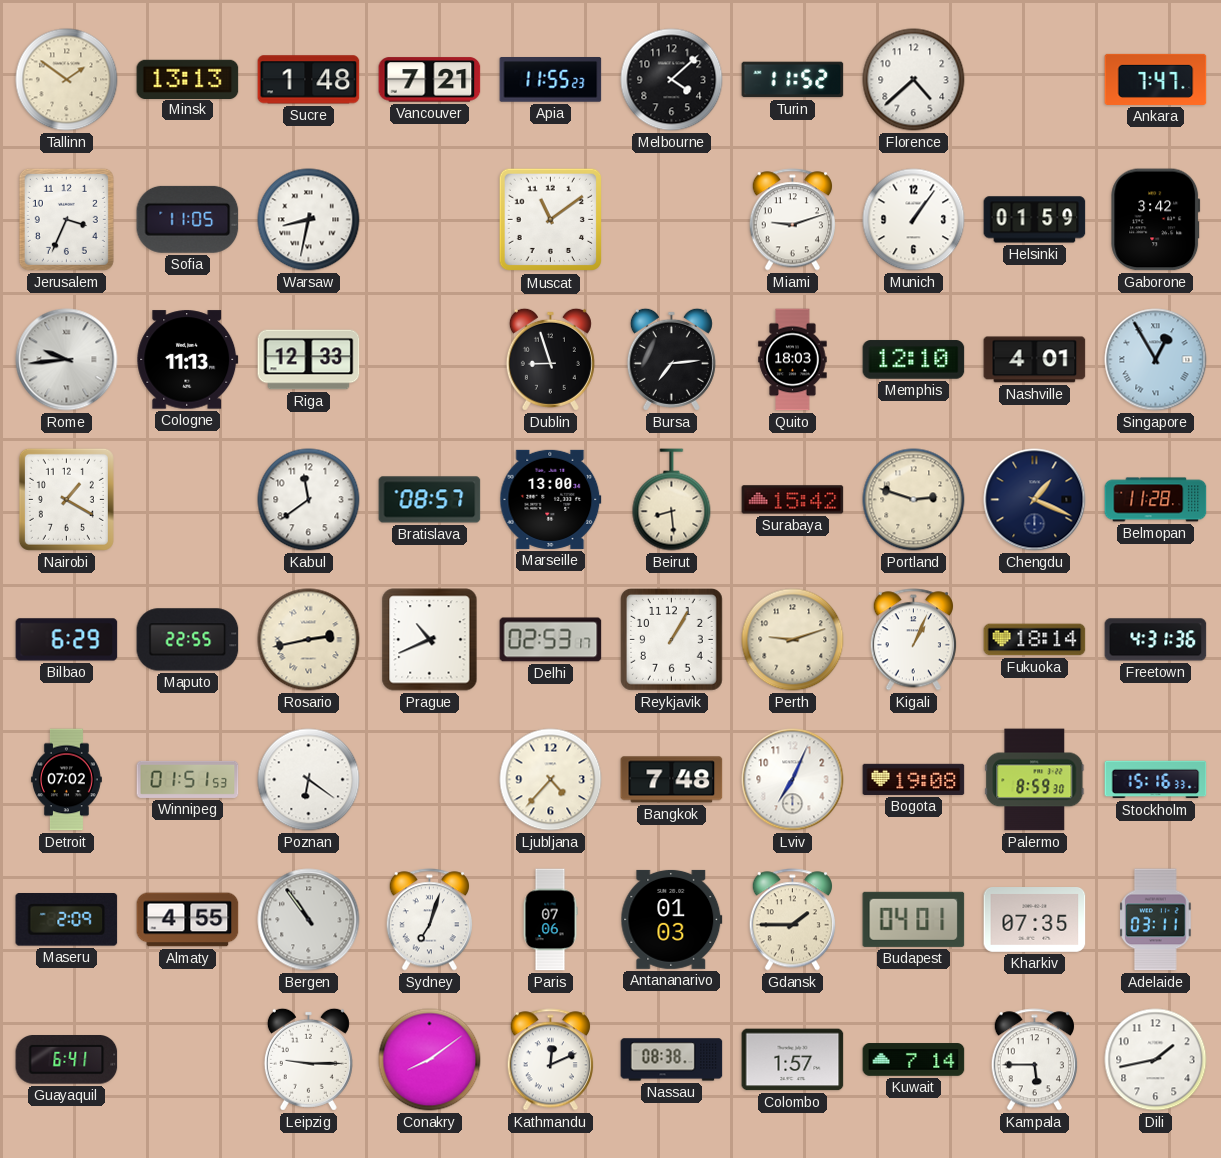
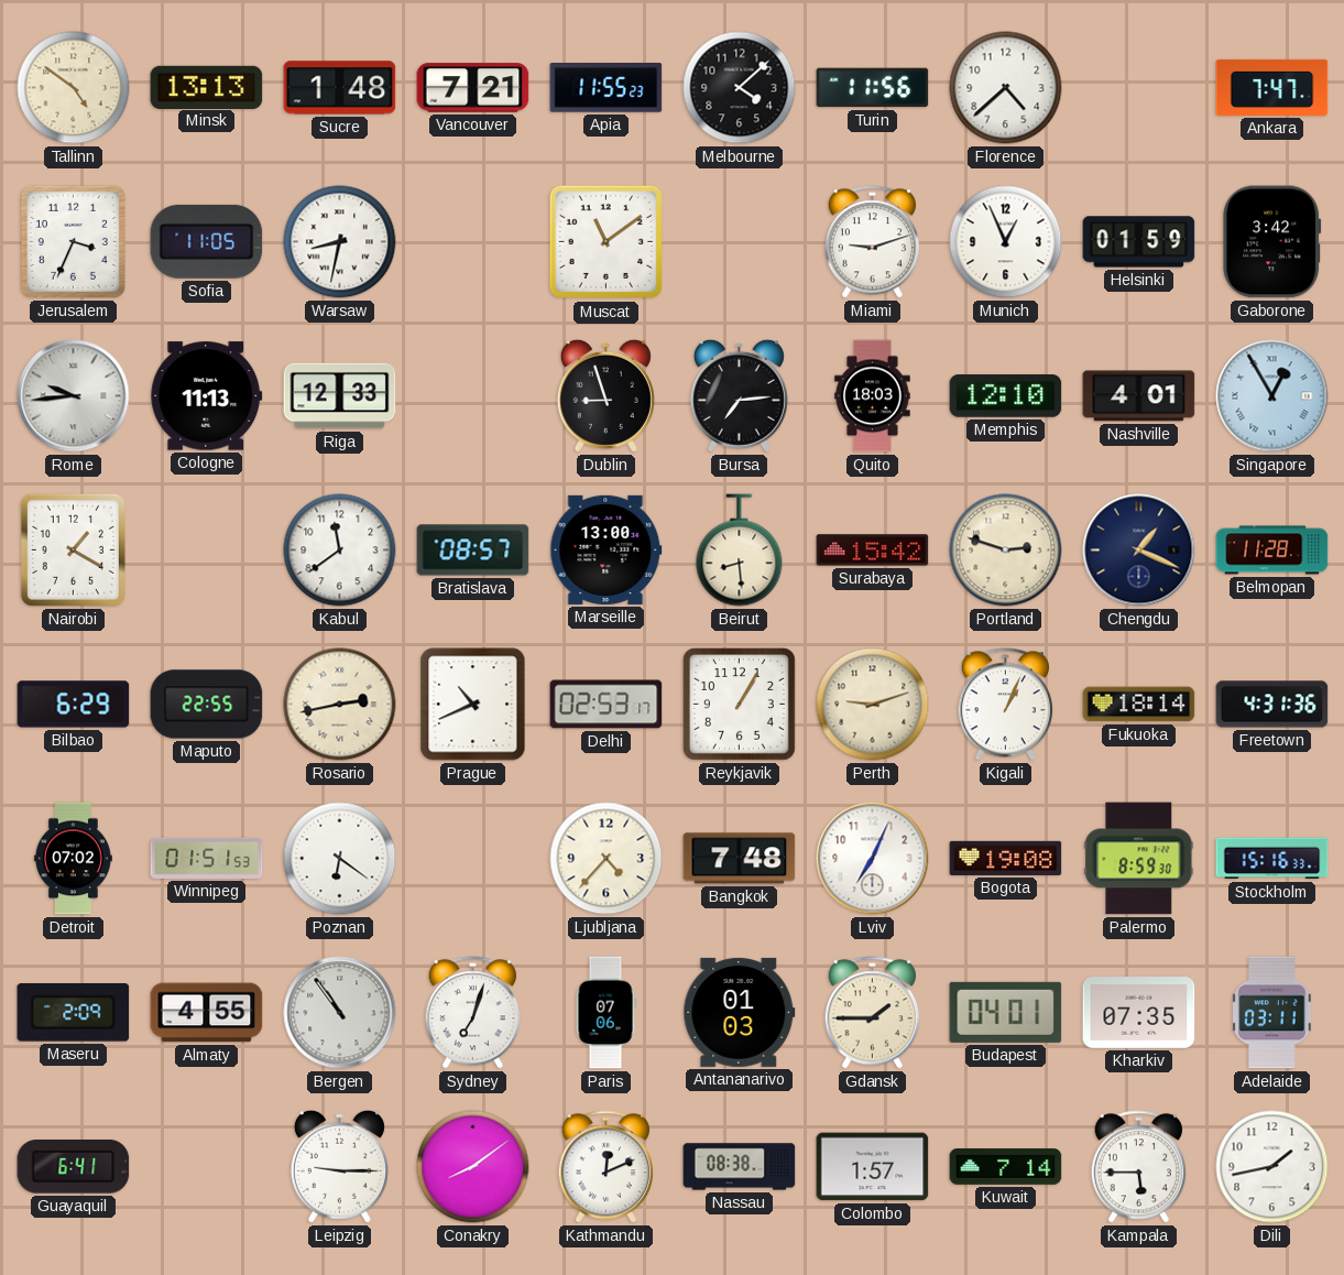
Tallinn: 1:51 -> 4:51
Turin: 11:52 -> 11:56
Munich: 1:06 -> 12:56
